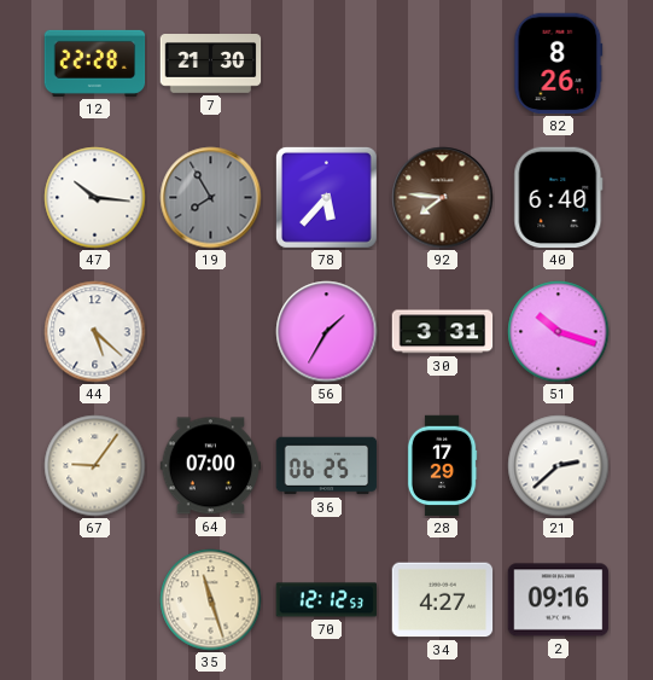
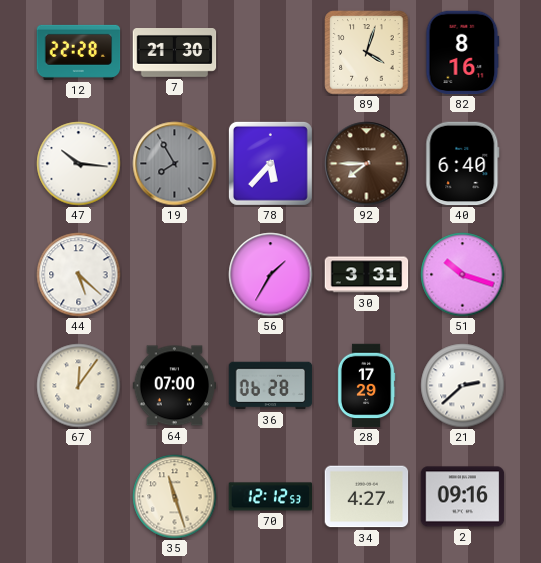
89: none -> 4:03
82: 8:26 -> 8:16
92: 7:46 -> 7:45
67: 9:06 -> 12:06
36: 06:25 -> 06:28
